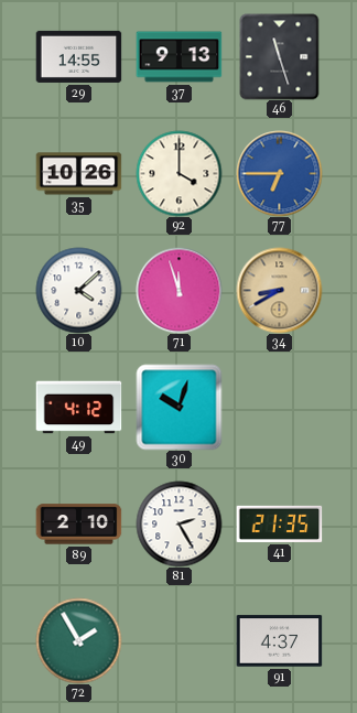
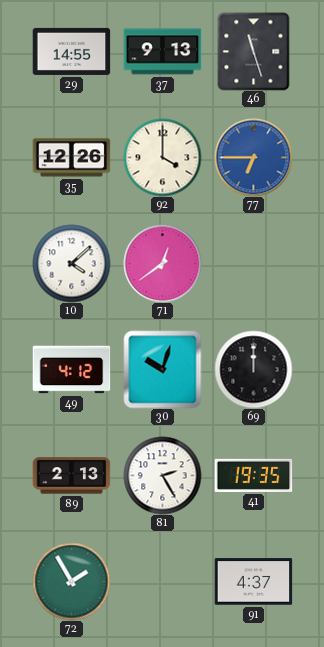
35: 10:26 -> 12:26
71: 11:57 -> 12:39
34: 8:40 -> none
69: none -> 12:00
89: 2:10 -> 2:13
41: 21:35 -> 19:35
